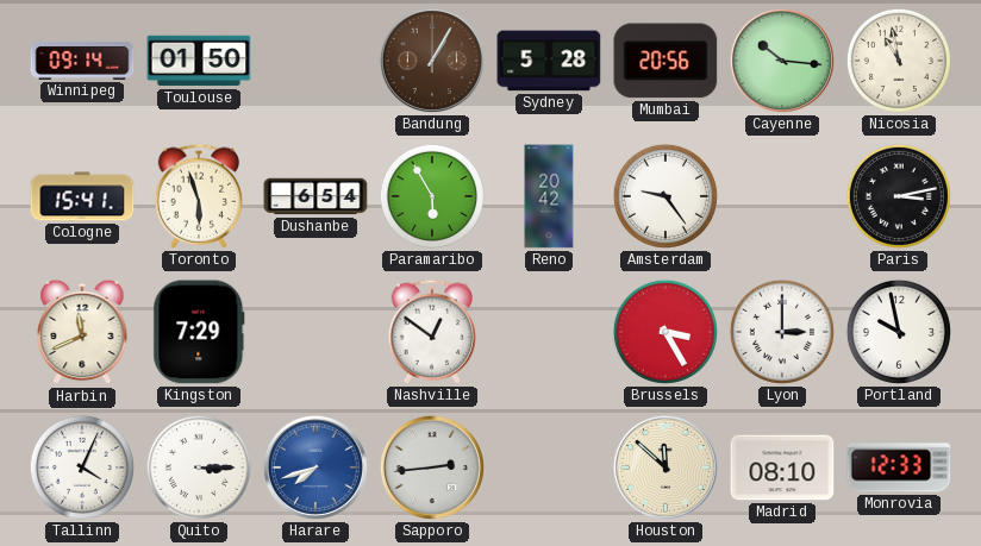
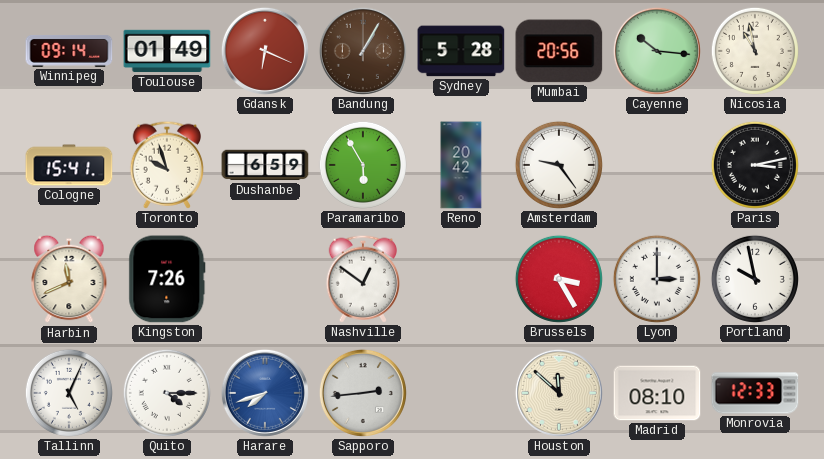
Toulouse: 01:50 -> 01:49
Gdansk: none -> 6:19
Toronto: 5:57 -> 9:57
Dushanbe: 6:54 -> 6:59
Kingston: 7:29 -> 7:26
Tallinn: 4:04 -> 5:04
Quito: 3:15 -> 4:15
